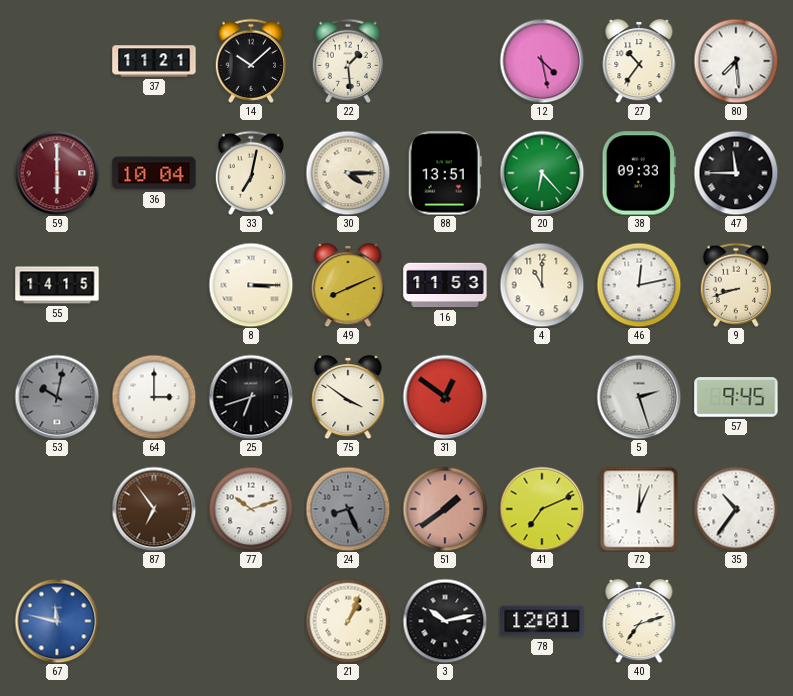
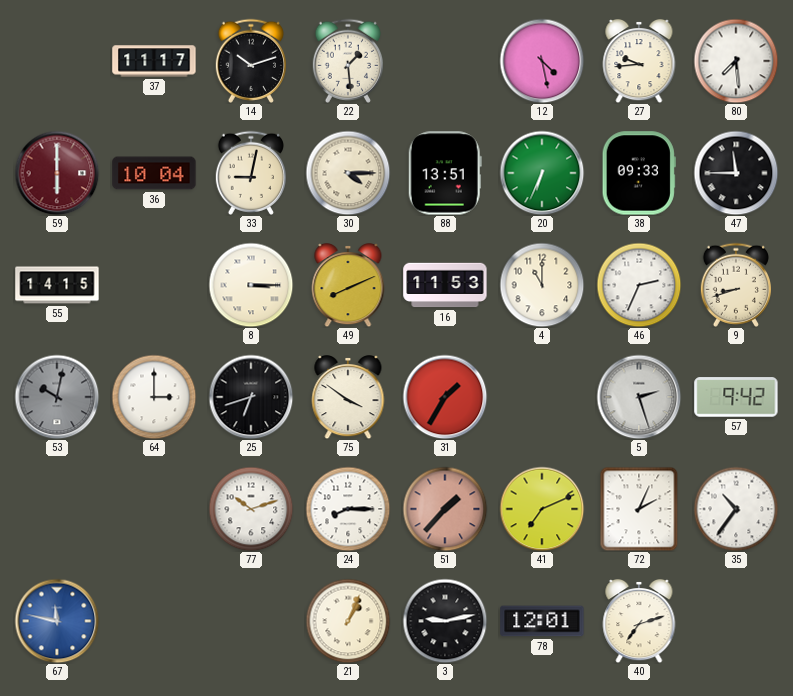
37: 11:21 -> 11:17
14: 10:08 -> 10:12
27: 10:36 -> 9:44
33: 7:02 -> 9:02
20: 6:23 -> 6:34
46: 12:13 -> 2:34
31: 12:51 -> 1:35
57: 9:45 -> 9:42
87: 6:54 -> none
24: 8:26 -> 8:15
24 dial: grey -> white
51: 1:39 -> 1:37
72: 12:04 -> 2:04
3: 10:13 -> 9:13
